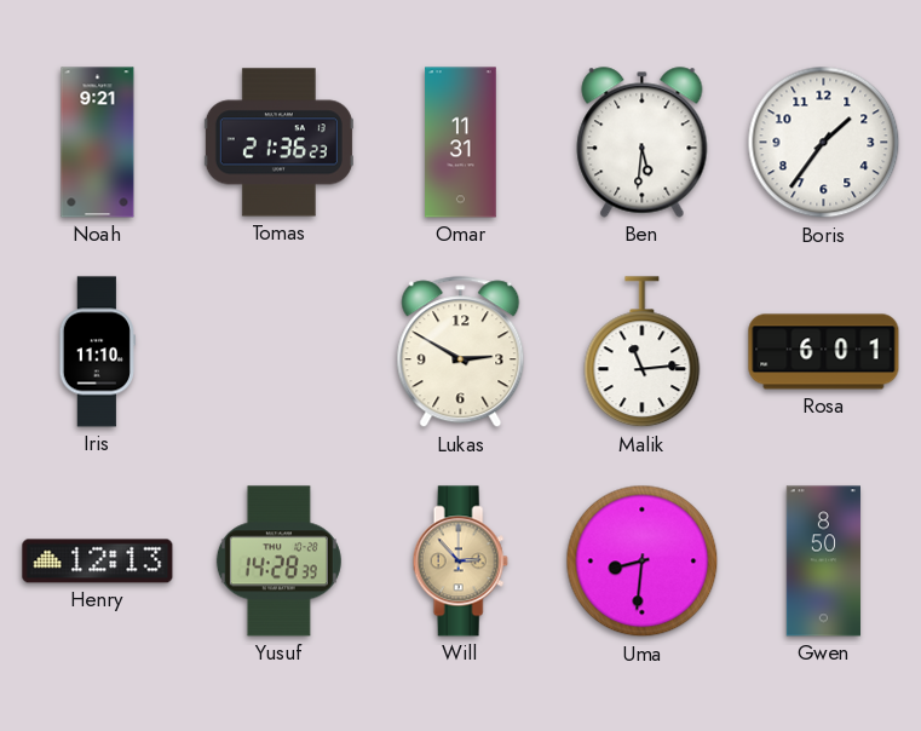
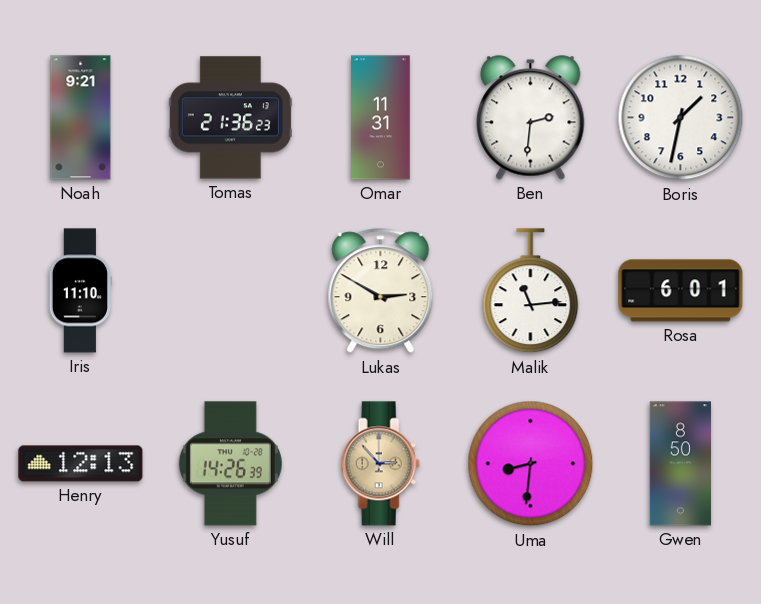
Ben: 5:31 -> 2:31
Boris: 1:36 -> 1:32
Yusuf: 14:28 -> 14:26
